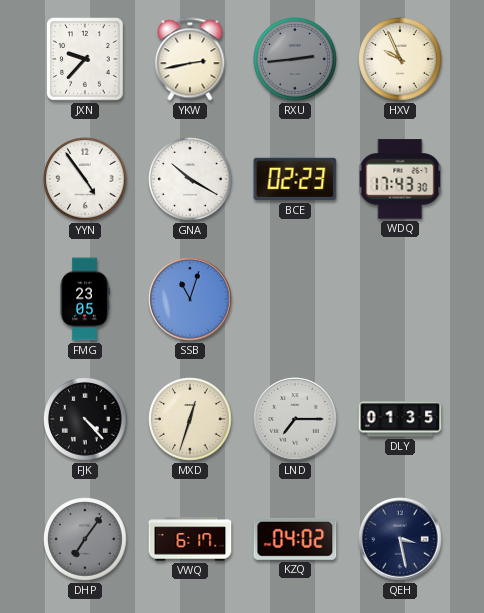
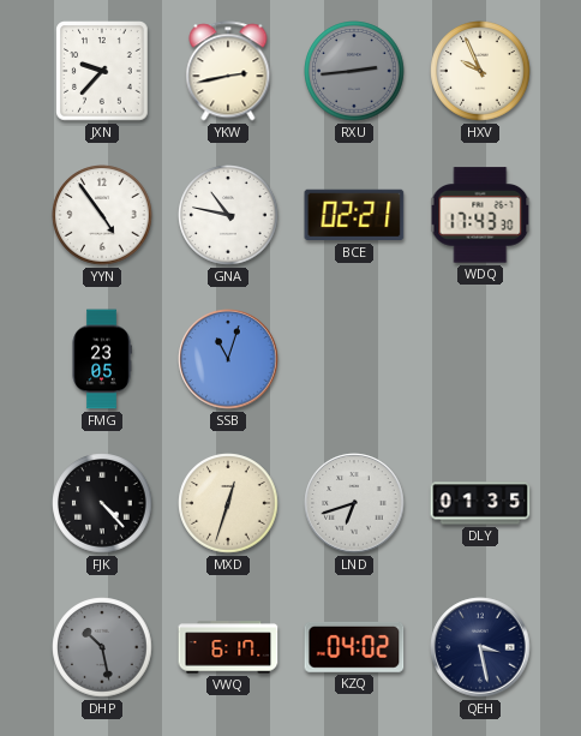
GNA: 10:20 -> 10:47
BCE: 02:23 -> 02:21
LND: 7:15 -> 6:42
DHP: 7:06 -> 10:28
